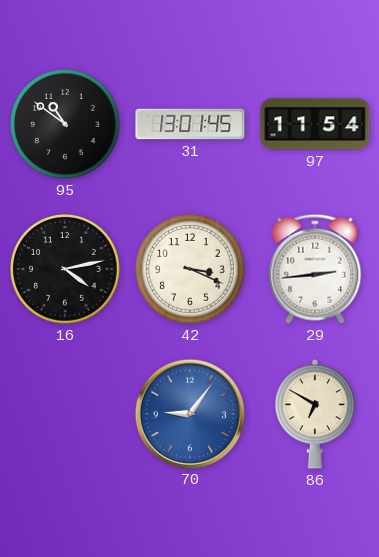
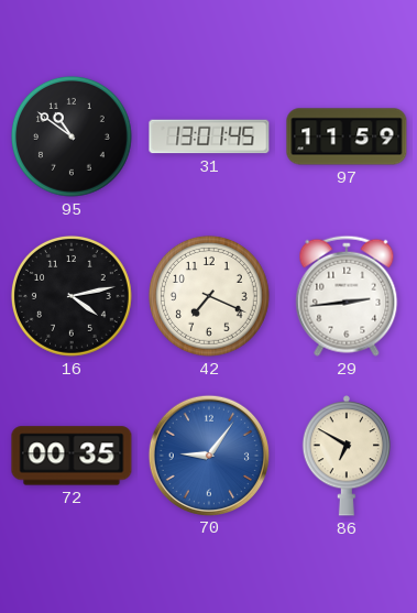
97: 11:54 -> 11:59
42: 3:19 -> 7:19
72: none -> 00:35
